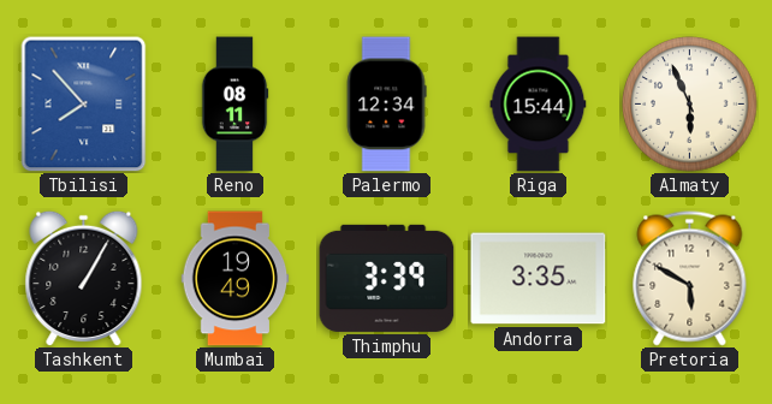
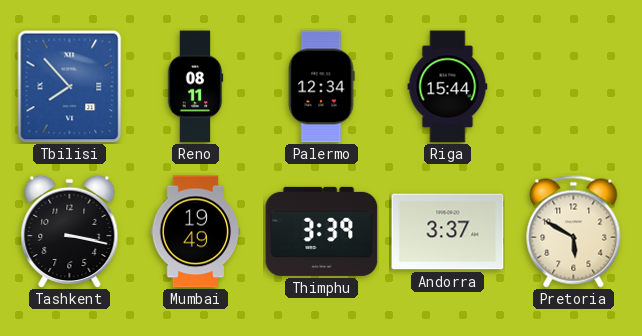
Almaty: 5:56 -> none
Tashkent: 1:05 -> 3:17
Andorra: 3:35 -> 3:37
